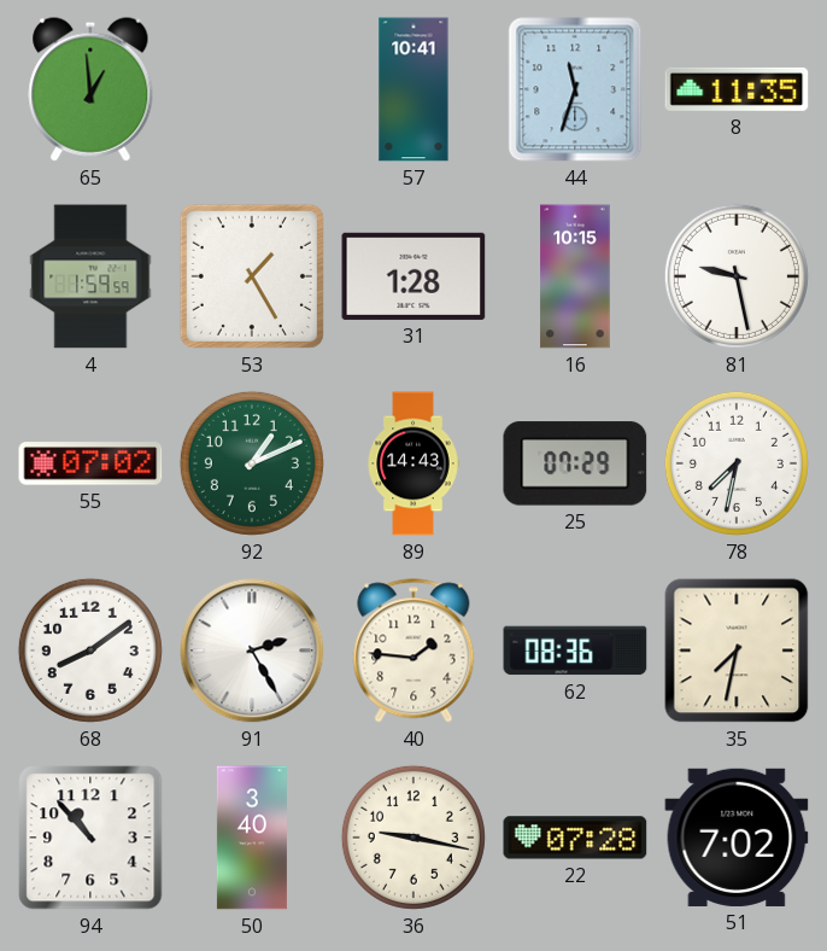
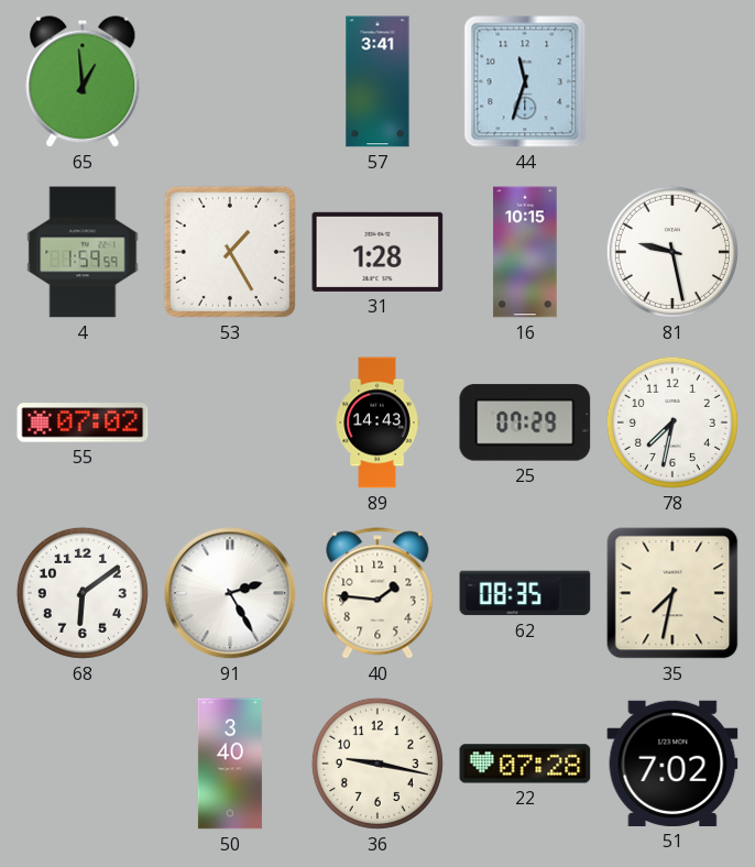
57: 10:41 -> 3:41
8: 11:35 -> none
92: 1:11 -> none
68: 8:09 -> 6:09
62: 08:36 -> 08:35
94: 10:53 -> none
